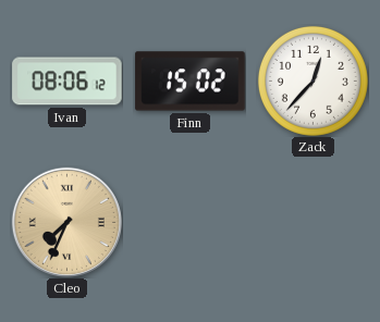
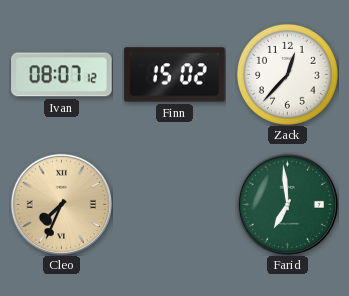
Ivan: 08:06 -> 08:07
Farid: none -> 6:59
